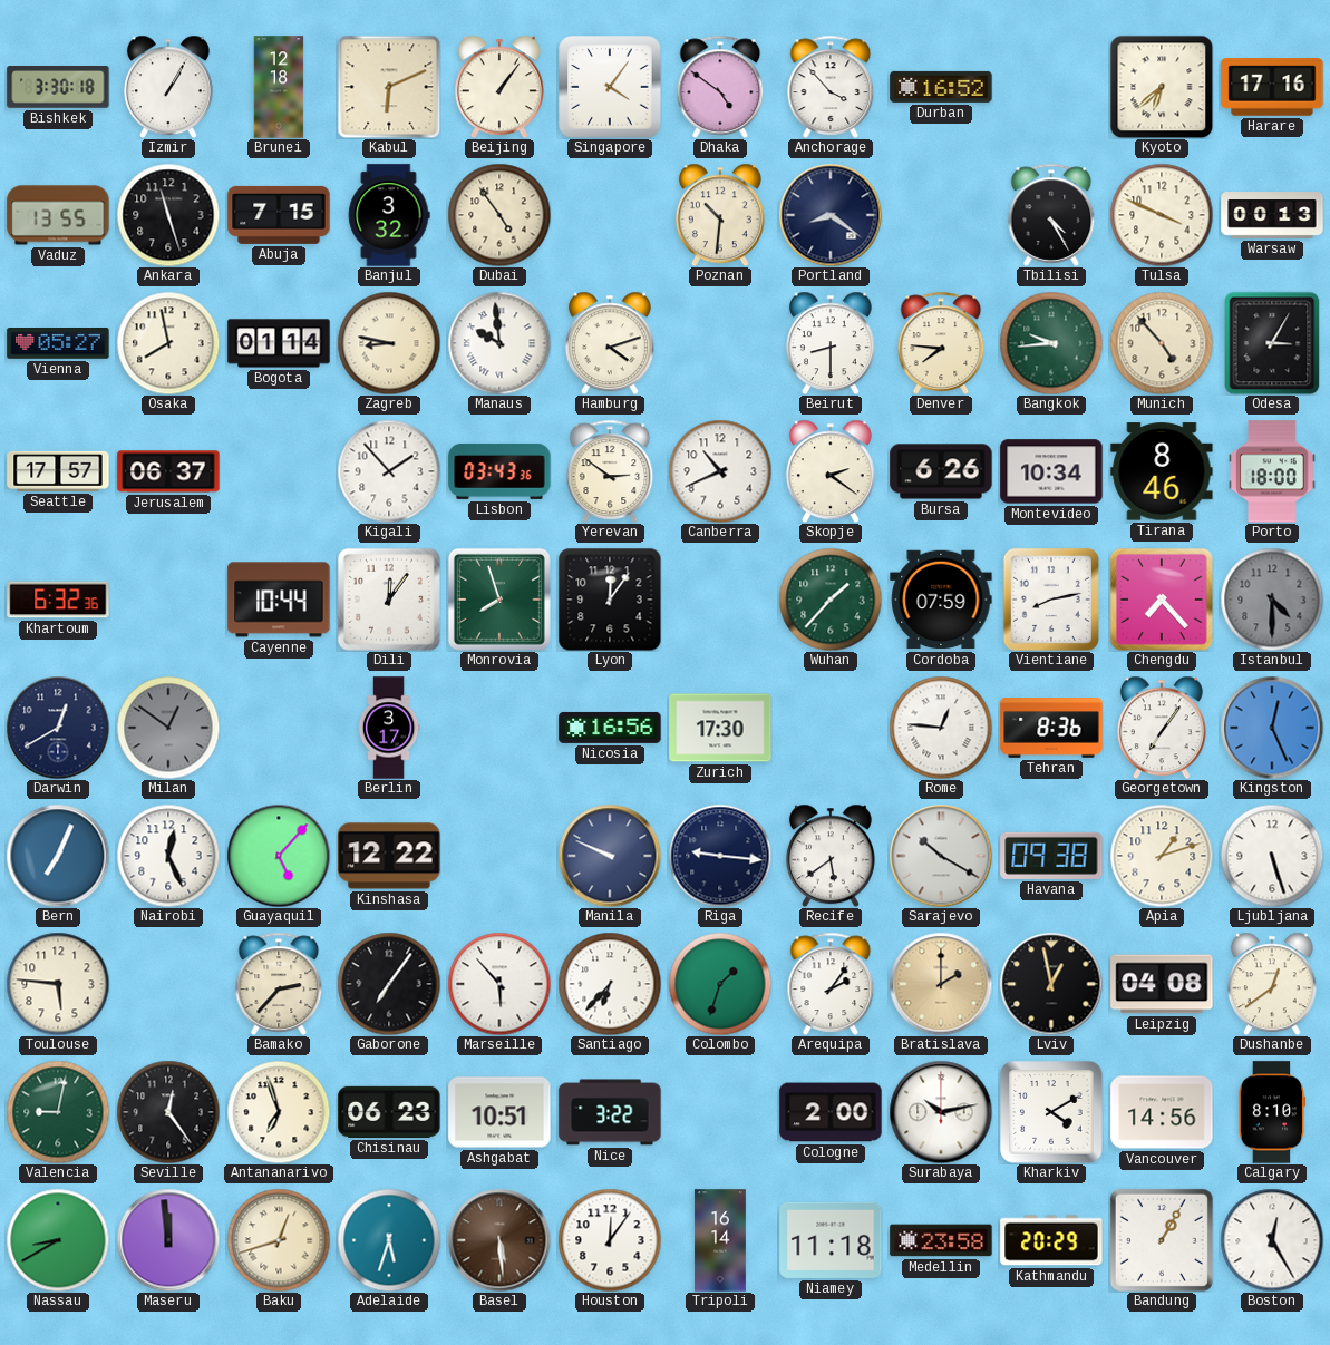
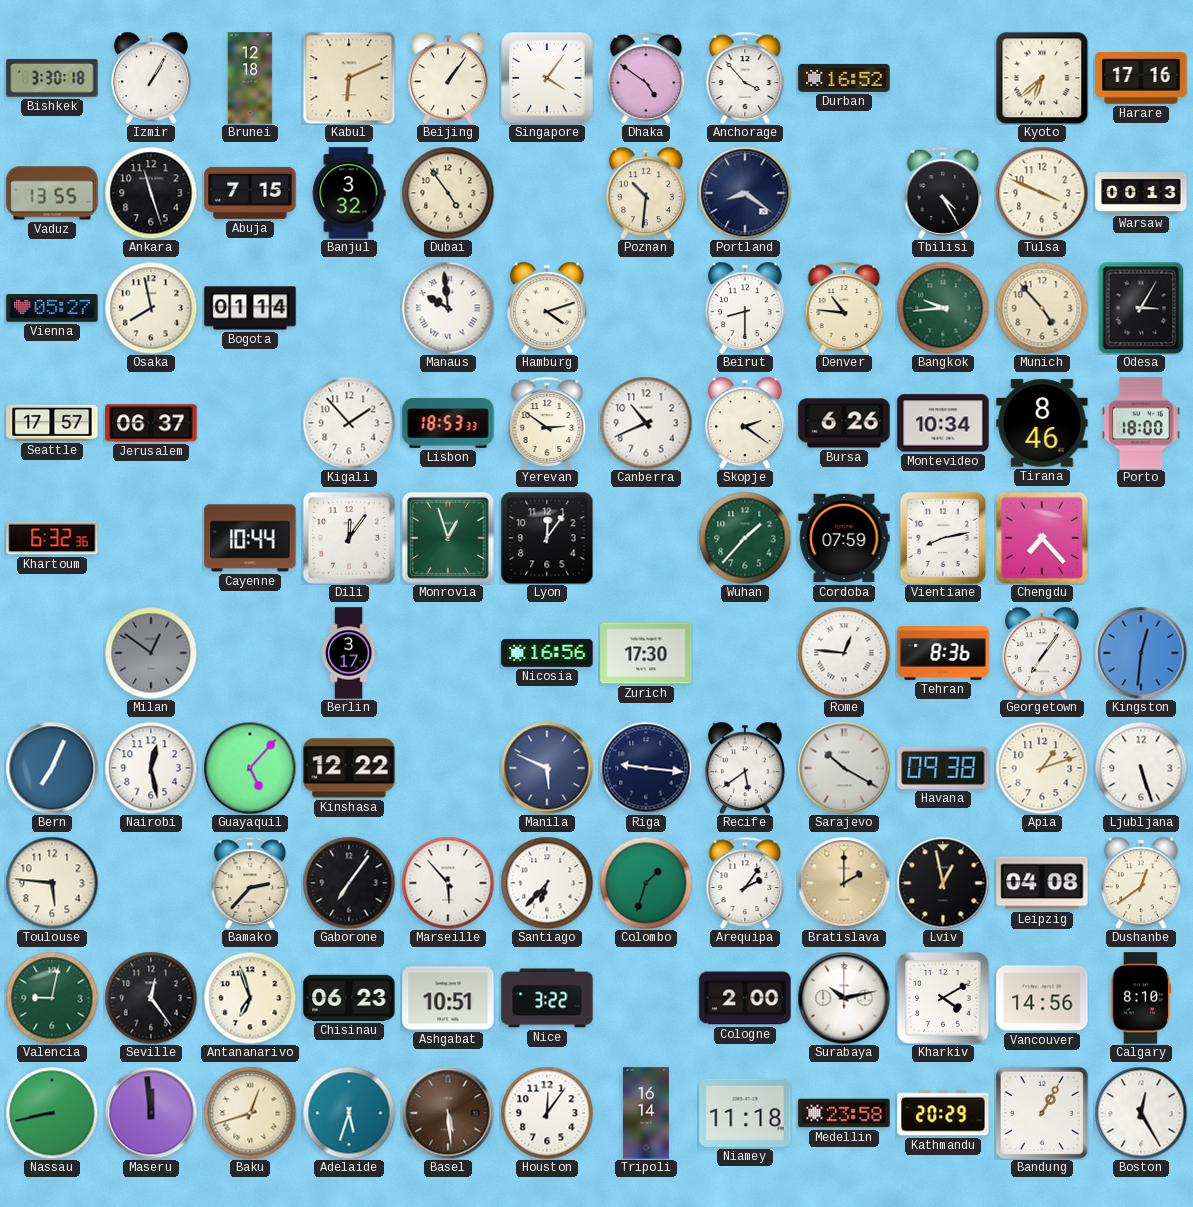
Zagreb: 8:47 -> none
Denver: 7:46 -> 10:46
Lisbon: 03:43 -> 18:53
Monrovia: 7:57 -> 12:57
Istanbul: 4:30 -> none
Darwin: 12:40 -> none
Kingston: 12:26 -> 12:31
Nairobi: 12:26 -> 12:28
Manila: 9:49 -> 5:49
Nassau: 8:40 -> 8:43
